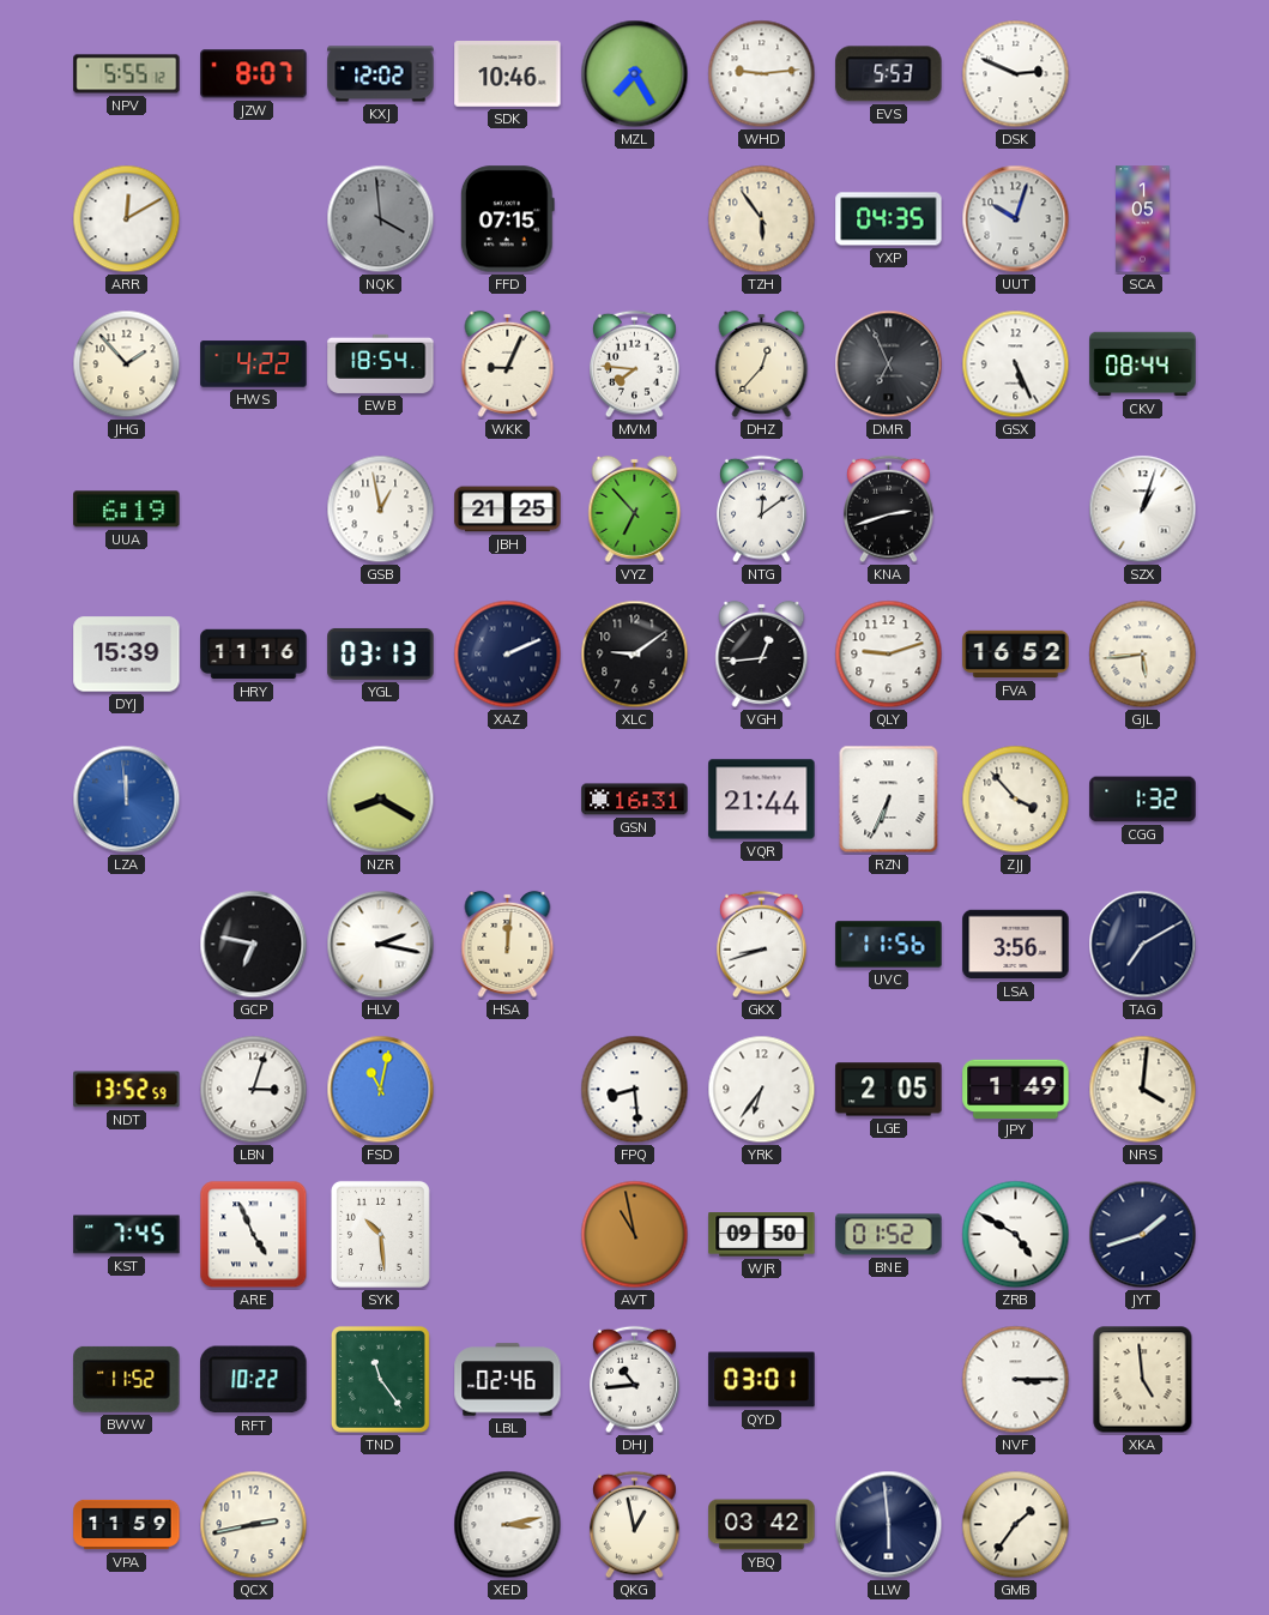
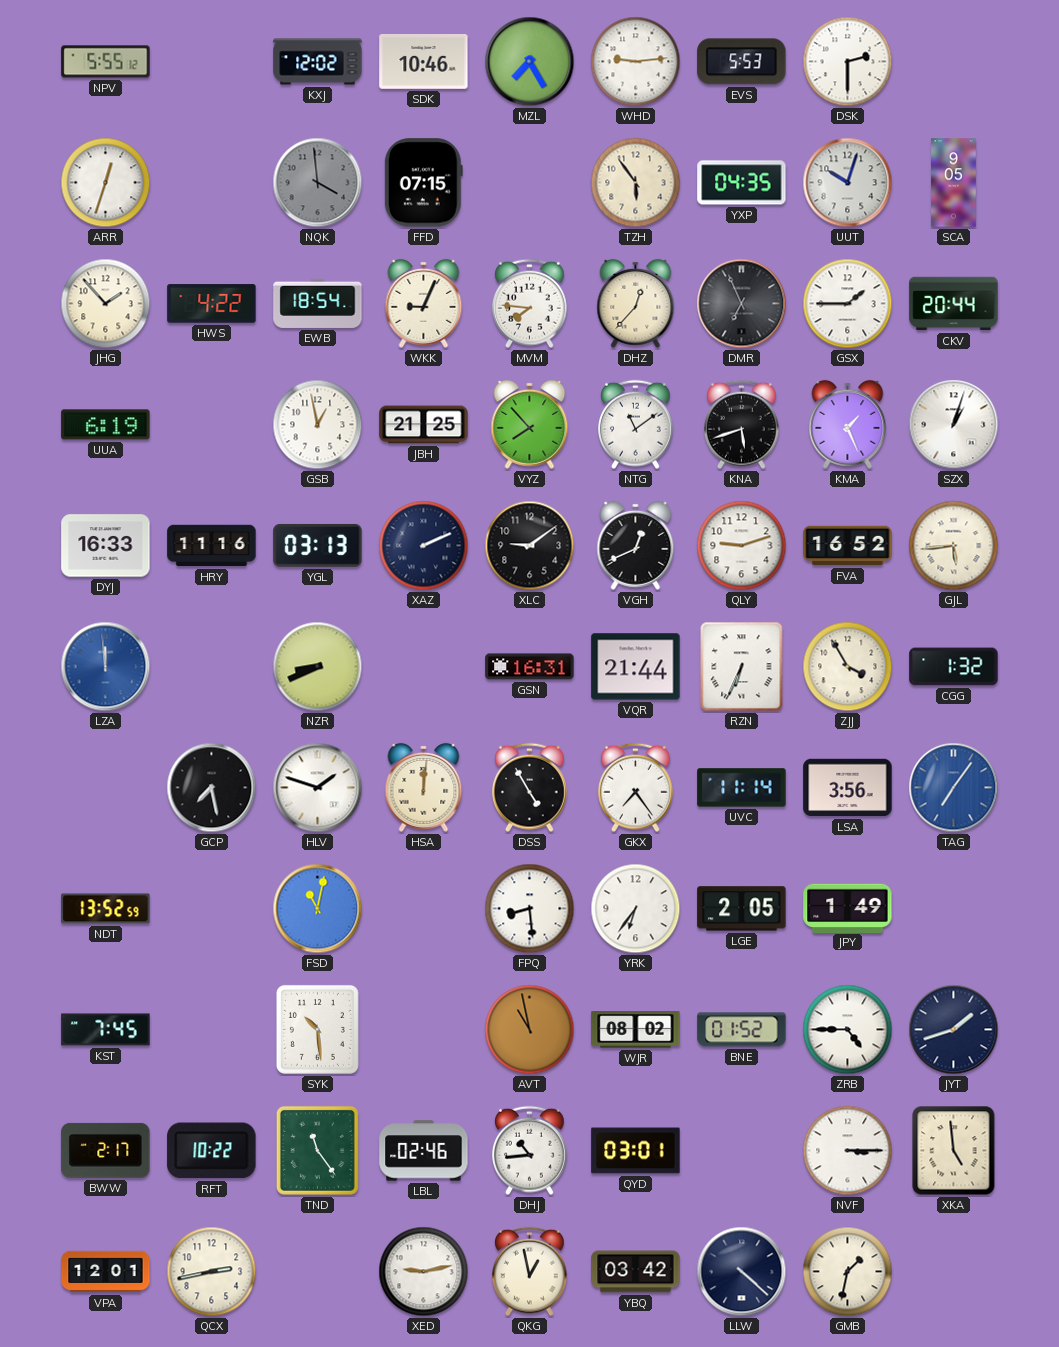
JZW: 8:07 -> none
DSK: 2:49 -> 2:30
ARR: 12:10 -> 12:33
SCA: 1:05 -> 9:05
GSX: 5:26 -> 1:45
CKV: 08:44 -> 20:44
VYZ: 6:53 -> 7:53
NTG: 12:09 -> 11:09
KNA: 2:42 -> 5:42
KMA: none -> 1:26
DYJ: 15:39 -> 16:33
VGH: 12:44 -> 12:41
NZR: 8:20 -> 8:41
ZJJ: 3:53 -> 3:55
GCP: 6:47 -> 7:28
HLV: 2:17 -> 1:48
DSS: none -> 4:55
GKX: 8:42 -> 7:24
UVC: 11:56 -> 11:14
TAG: 7:10 -> 7:06
TAG dial: navy -> blue
LBN: 3:03 -> none
NRS: 4:01 -> none
ARE: 4:56 -> none
WJR: 09:50 -> 08:02
ZRB: 4:50 -> 4:45
BWW: 11:52 -> 2:17
VPA: 11:59 -> 12:01
XED: 3:13 -> 9:13
LLW: 5:59 -> 4:22
GMB: 1:36 -> 1:32
